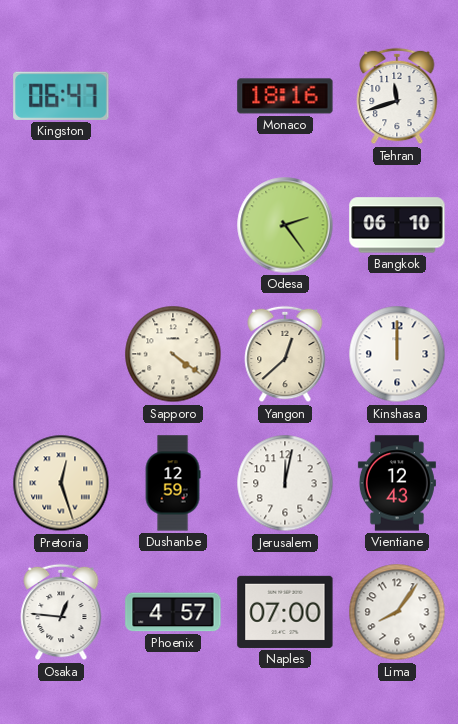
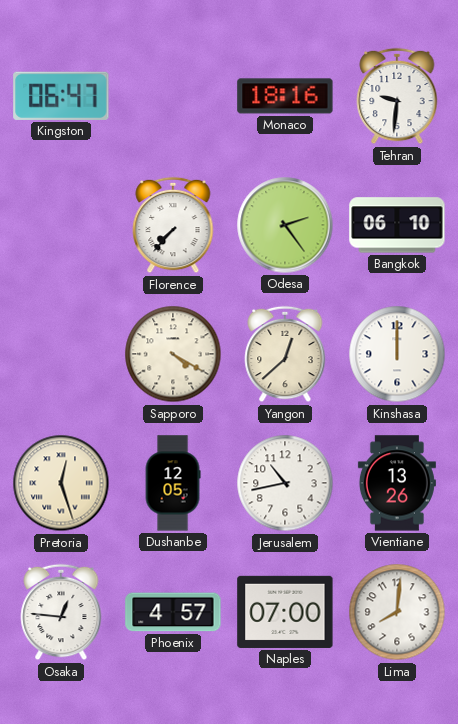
Tehran: 11:42 -> 9:31
Florence: none -> 7:37
Sapporo: 4:21 -> 4:20
Dushanbe: 12:59 -> 12:05
Jerusalem: 12:02 -> 10:43
Vientiane: 12:43 -> 13:26
Lima: 8:06 -> 8:01
